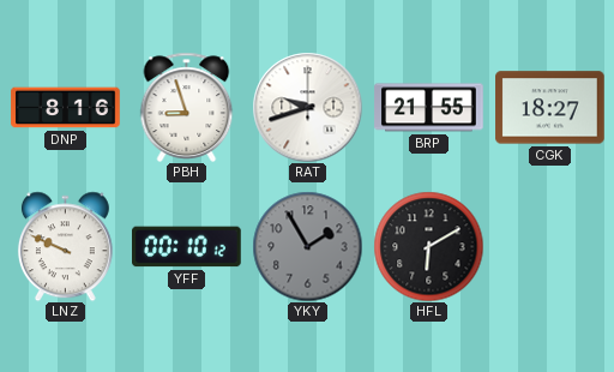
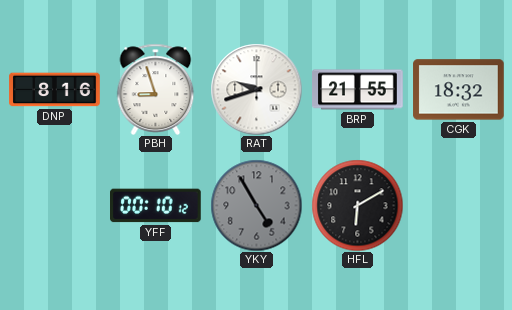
CGK: 18:27 -> 18:32
LNZ: 9:49 -> none
YKY: 1:55 -> 4:55
